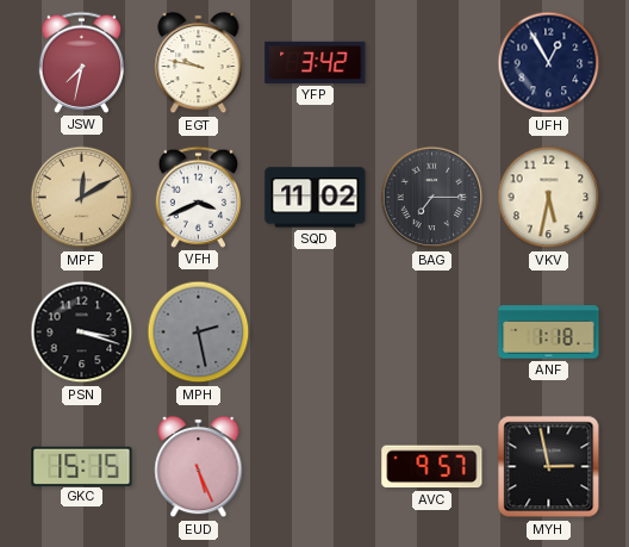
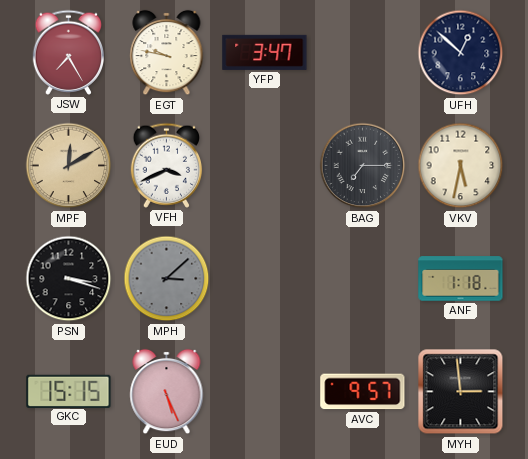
JSW: 7:32 -> 7:25
YFP: 3:42 -> 3:47
UFH: 12:55 -> 12:52
SQD: 11:02 -> none
MPH: 2:28 -> 3:08
MYH: 2:58 -> 2:59
